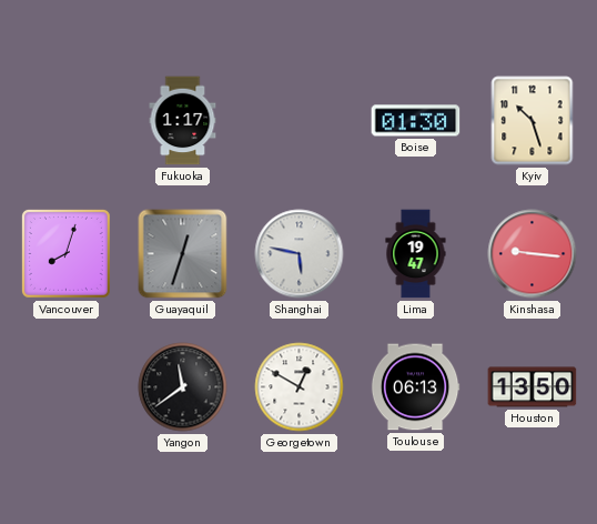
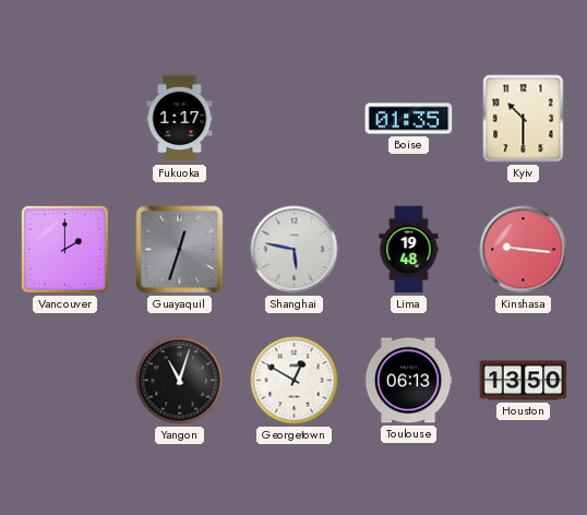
Boise: 01:30 -> 01:35
Kyiv: 10:27 -> 10:30
Vancouver: 8:03 -> 2:00
Lima: 19:47 -> 19:48
Yangon: 11:39 -> 11:03
